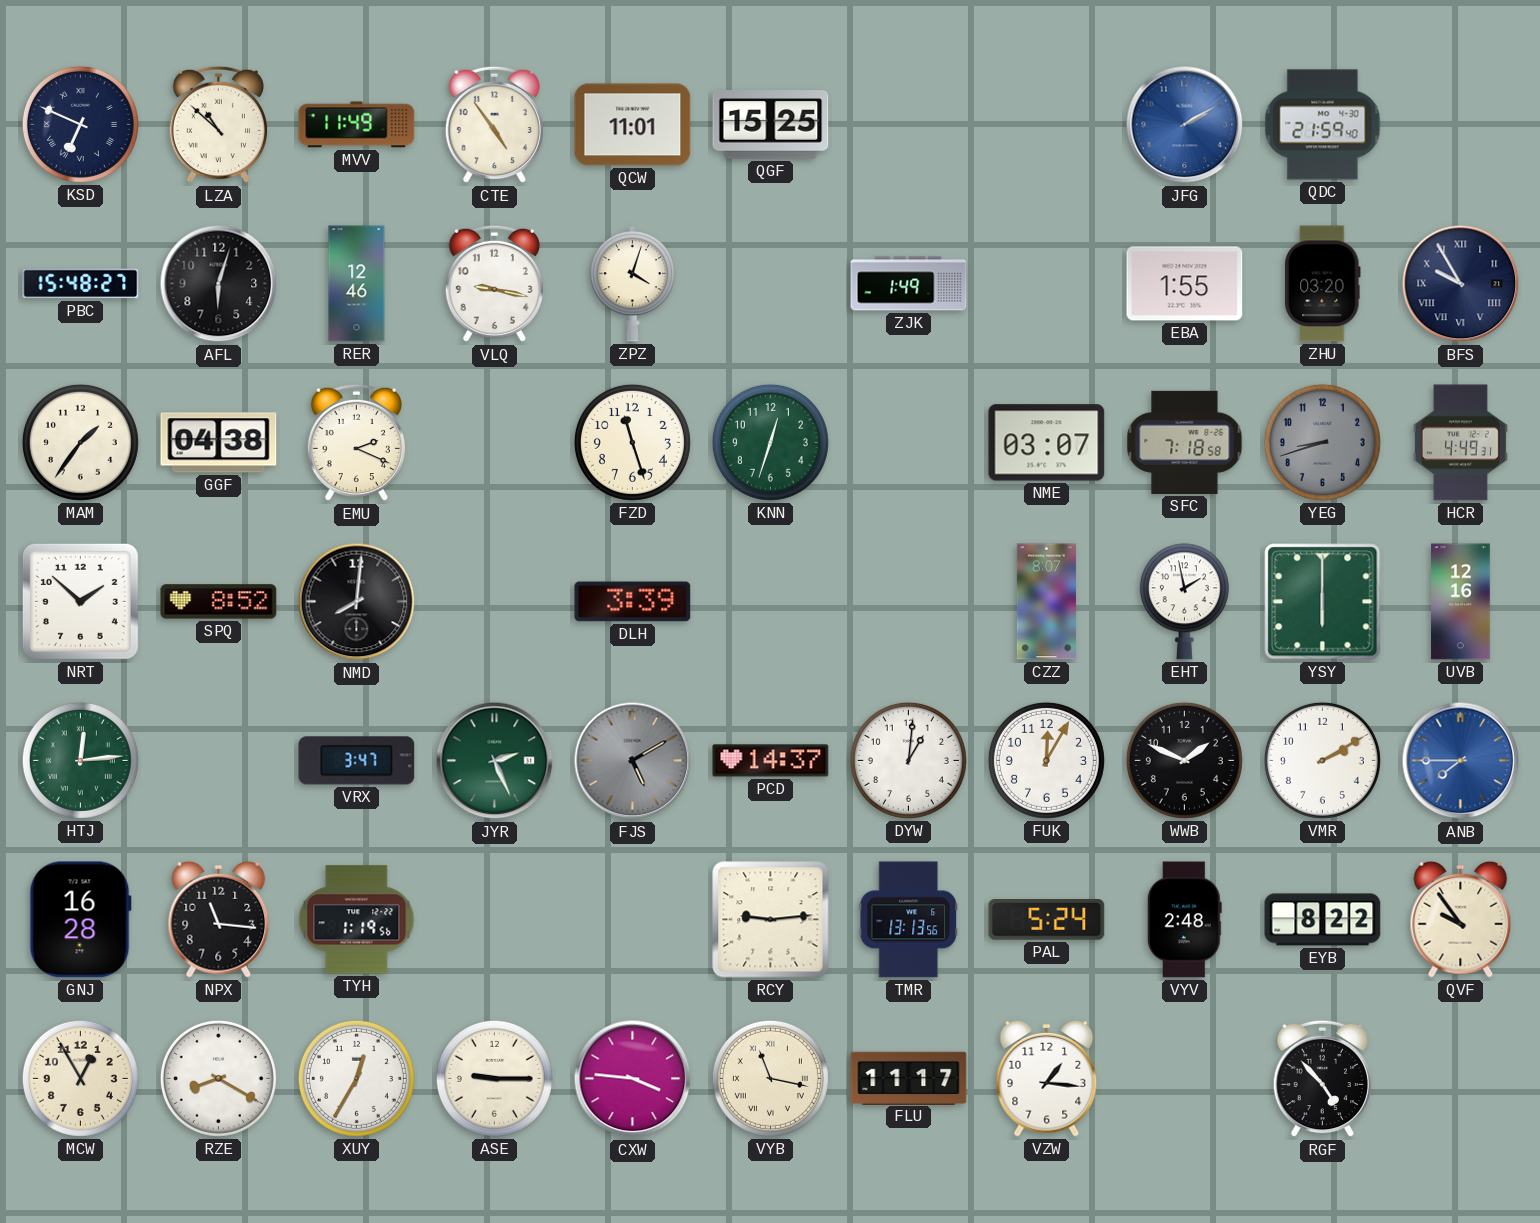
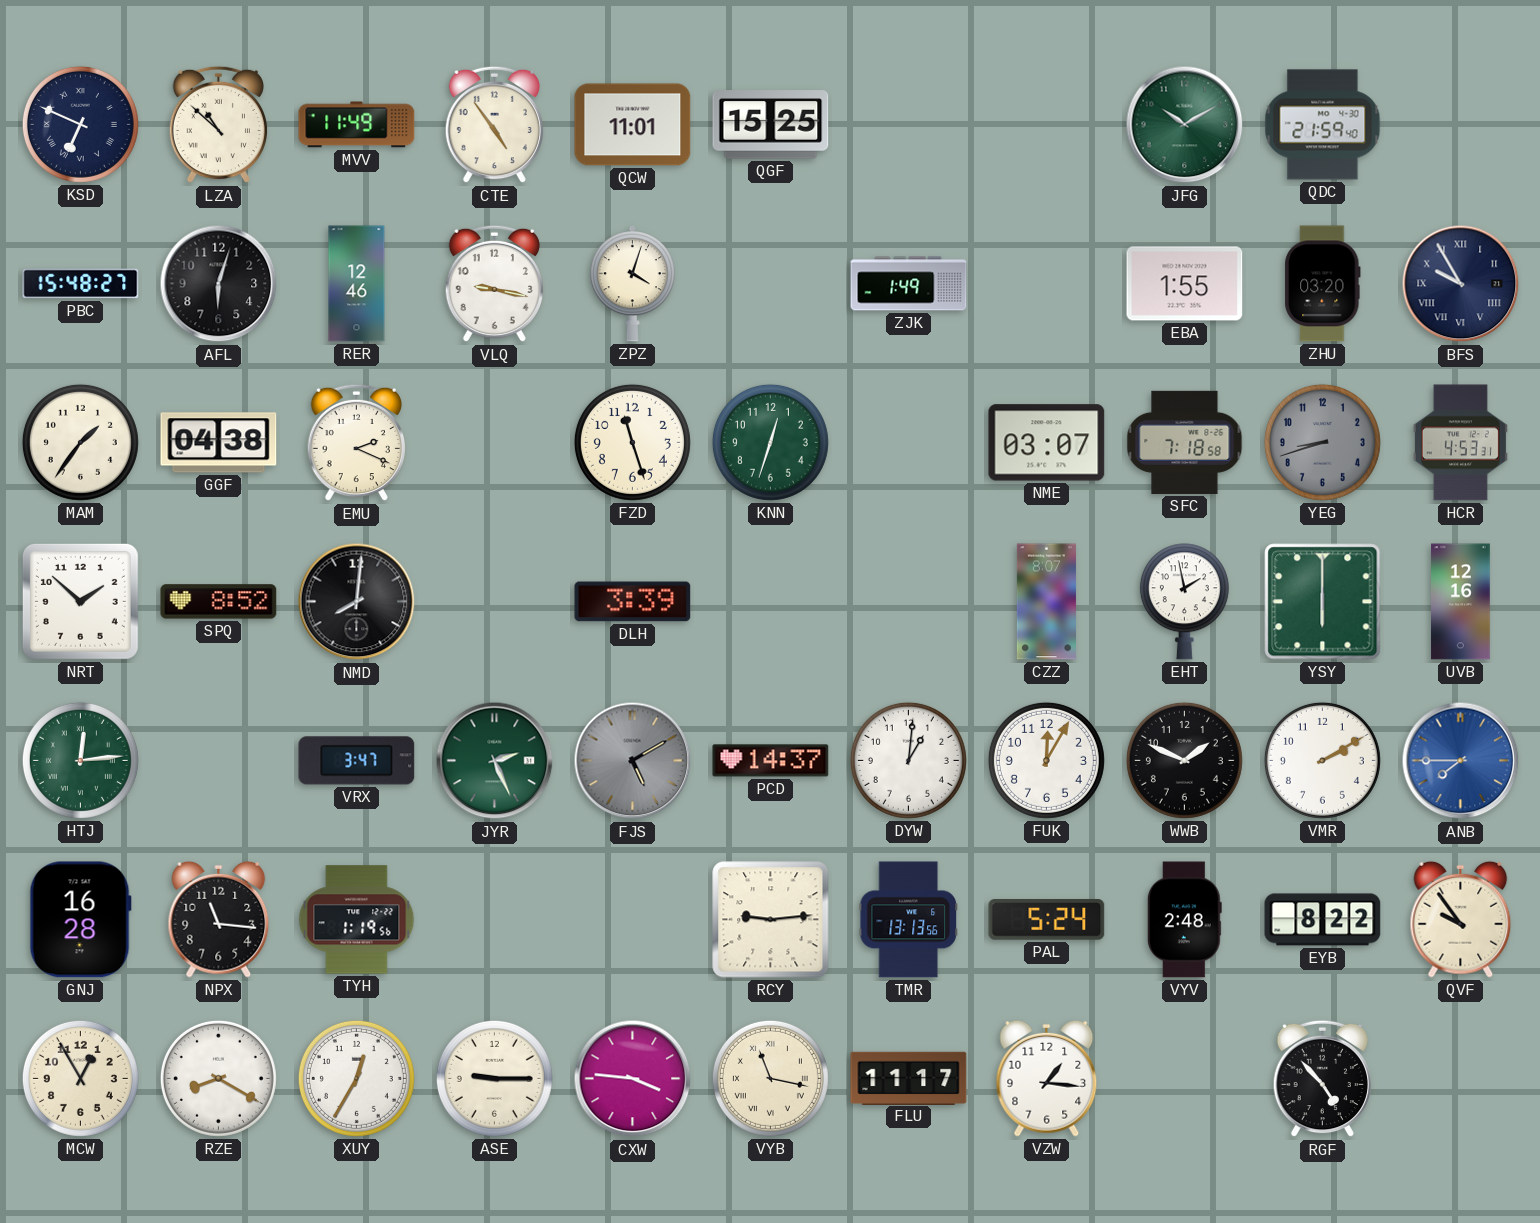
JFG: 2:10 -> 10:10
JFG dial: blue -> green
HCR: 4:49 -> 4:53
